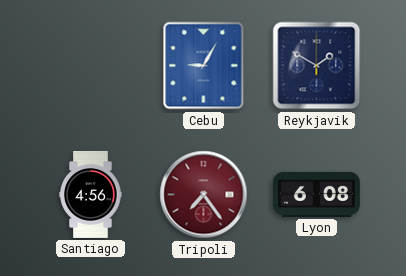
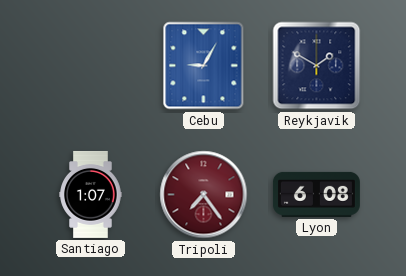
Santiago: 4:56 -> 1:07
